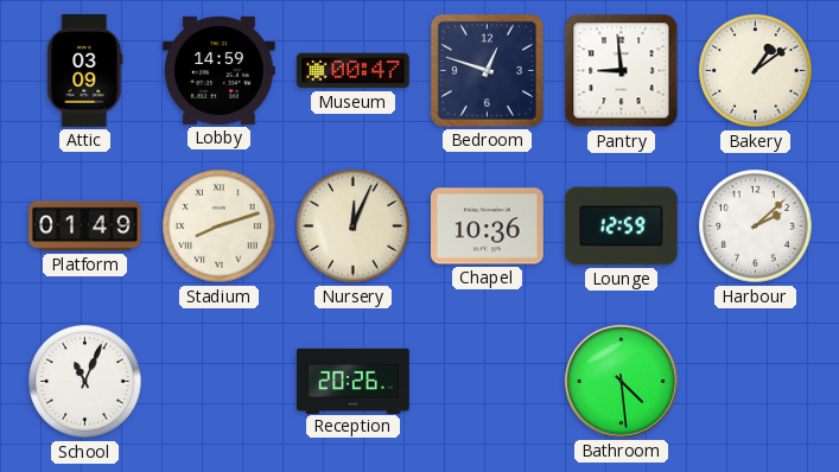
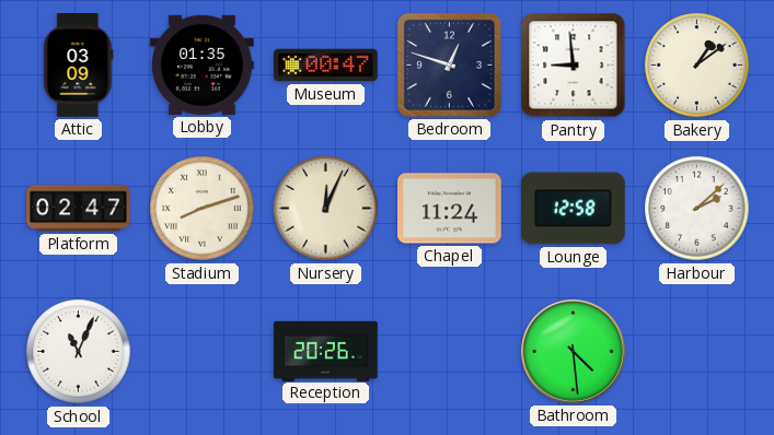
Lobby: 14:59 -> 01:35
Platform: 01:49 -> 02:47
Chapel: 10:36 -> 11:24
Lounge: 12:59 -> 12:58
